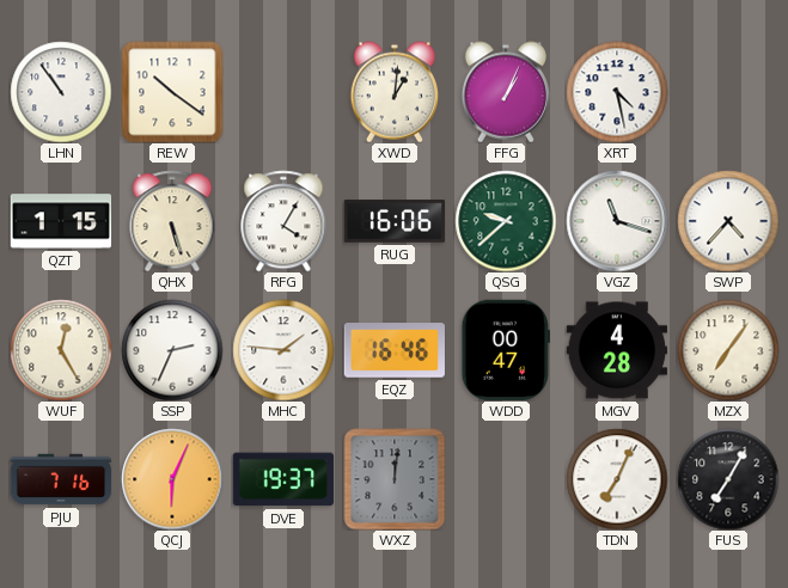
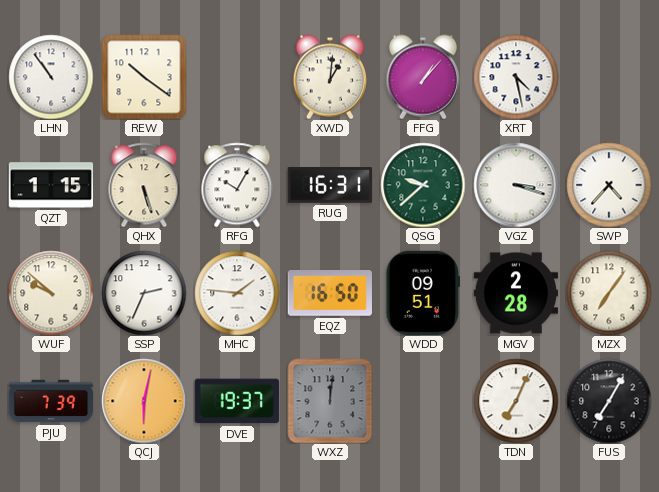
FFG: 1:04 -> 1:07
RFG: 4:05 -> 10:05
RUG: 16:06 -> 16:31
VGZ: 11:18 -> 3:18
WUF: 12:25 -> 9:52
EQZ: 16:46 -> 16:50
WDD: 00:47 -> 09:51
MGV: 4:28 -> 2:28
PJU: 7:16 -> 7:39
QCJ: 6:04 -> 6:02
